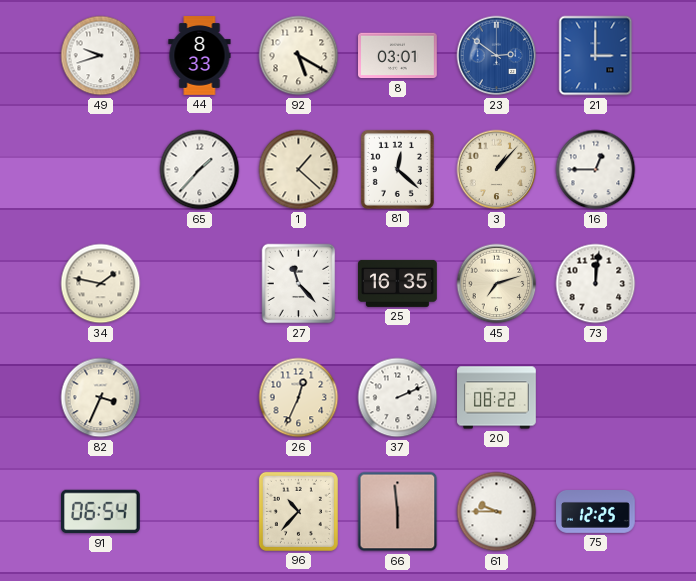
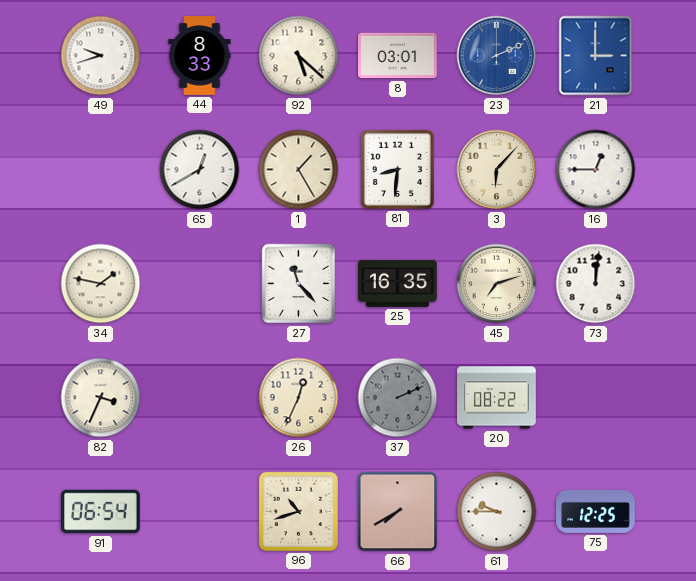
92: 5:20 -> 5:22
23: 2:51 -> 2:11
65: 1:37 -> 12:40
1: 1:22 -> 1:25
81: 12:22 -> 8:31
3: 1:07 -> 6:07
37 dial: white -> grey
96: 10:37 -> 10:42
66: 5:59 -> 7:40
